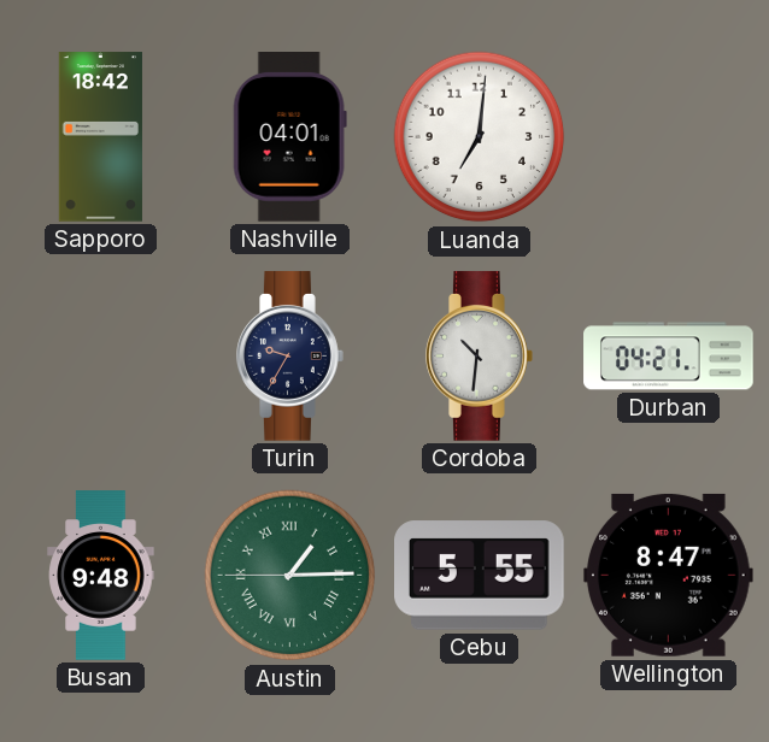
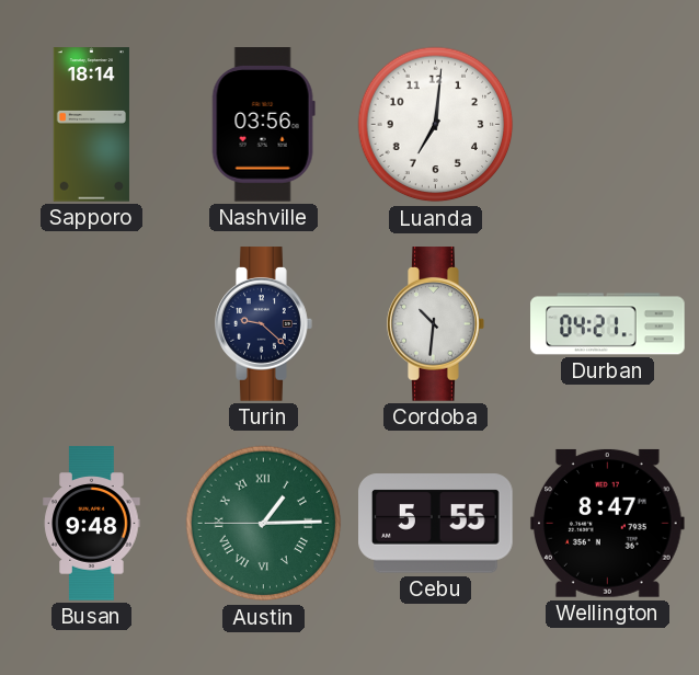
Sapporo: 18:42 -> 18:14
Nashville: 04:01 -> 03:56
Turin: 9:35 -> 9:22
